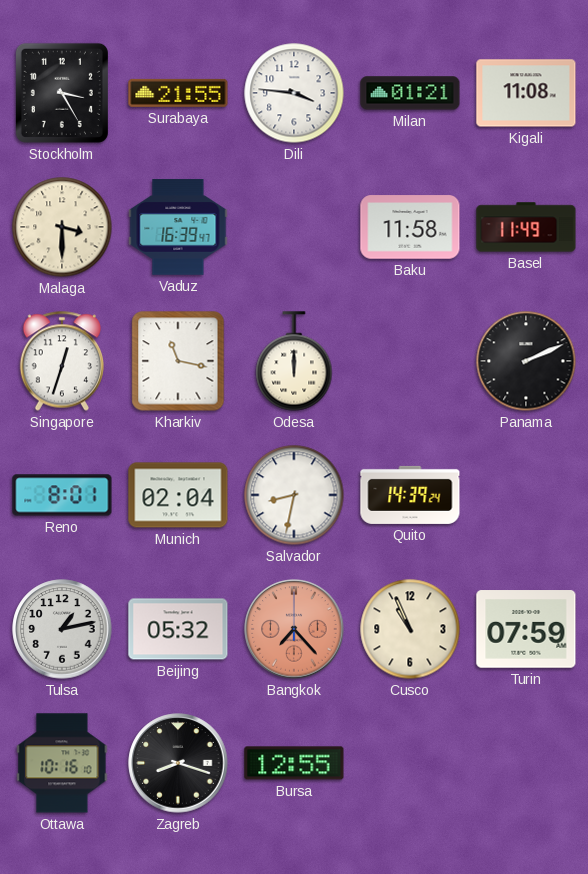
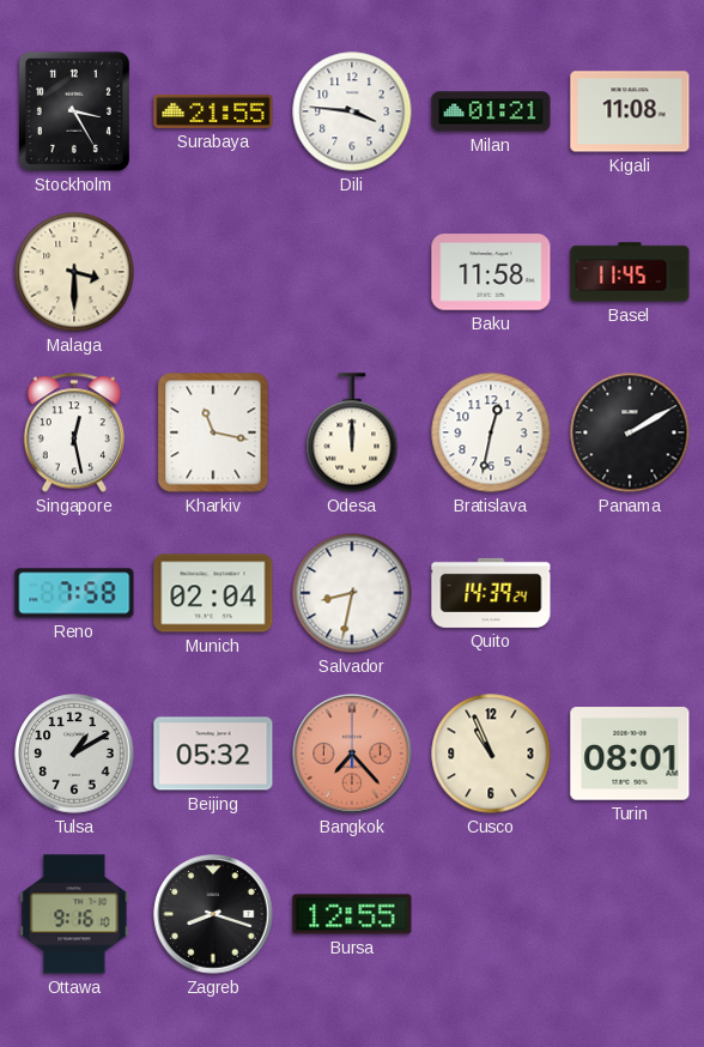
Vaduz: 16:39 -> none
Basel: 11:49 -> 11:45
Singapore: 12:33 -> 12:28
Bratislava: none -> 12:32
Panama: 2:11 -> 2:10
Reno: 8:01 -> 7:58
Tulsa: 1:13 -> 1:10
Turin: 07:59 -> 08:01
Ottawa: 10:16 -> 9:16
